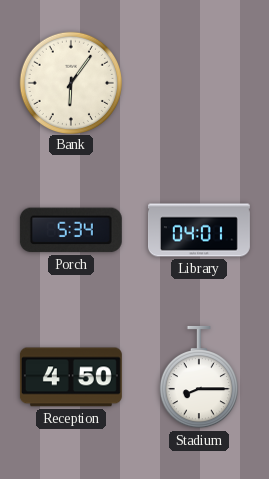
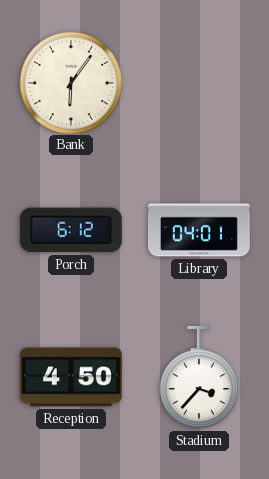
Porch: 5:34 -> 6:12
Stadium: 8:15 -> 3:37
